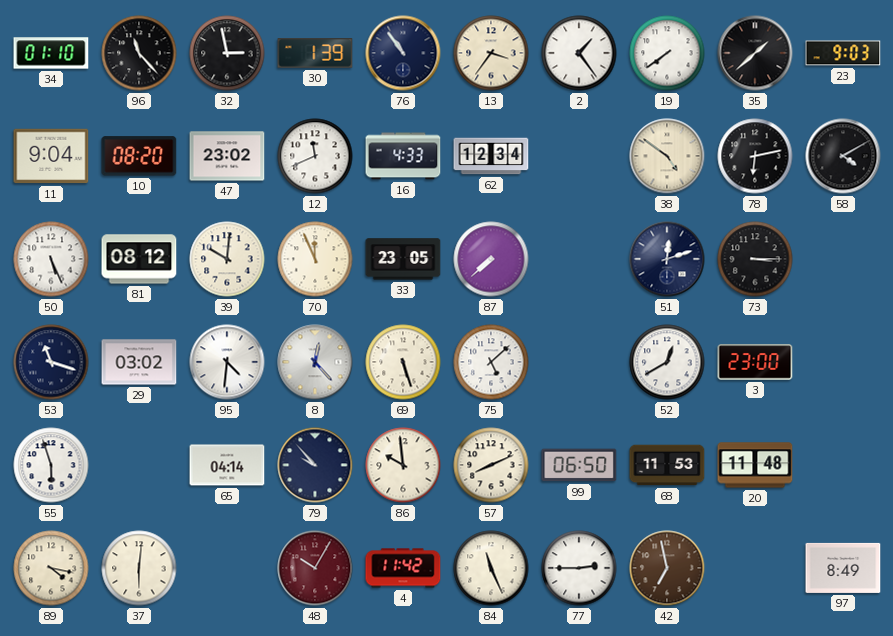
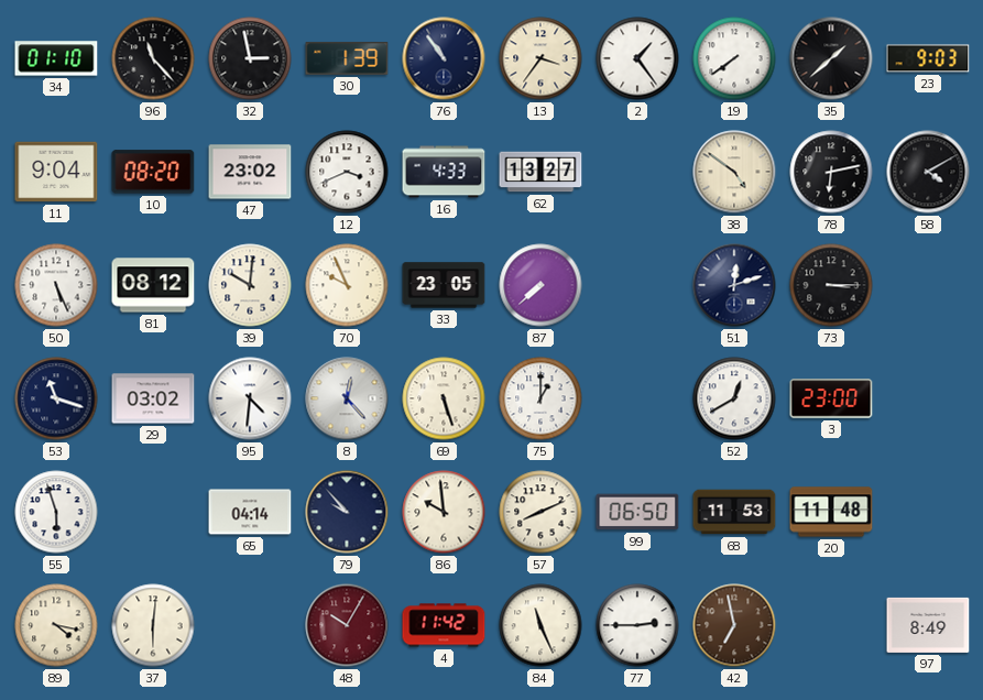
12: 11:41 -> 3:41
62: 12:34 -> 13:27
70: 11:56 -> 9:56
75: 5:08 -> 1:00
